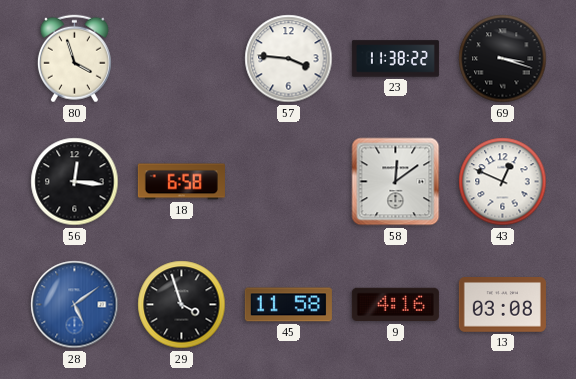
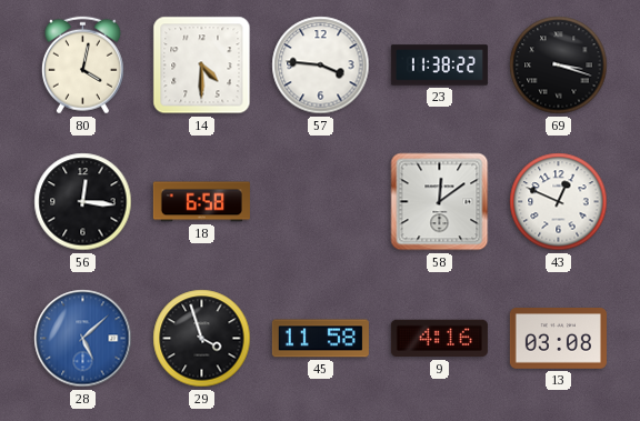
80: 3:57 -> 4:02
14: none -> 4:30
28: 5:09 -> 5:08
